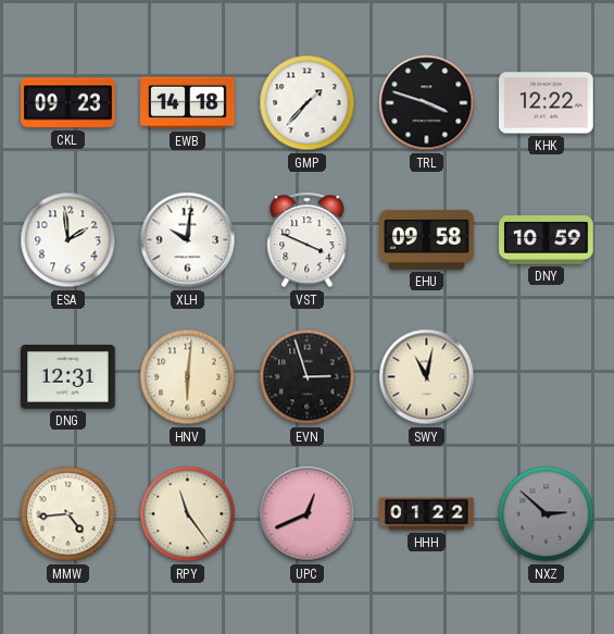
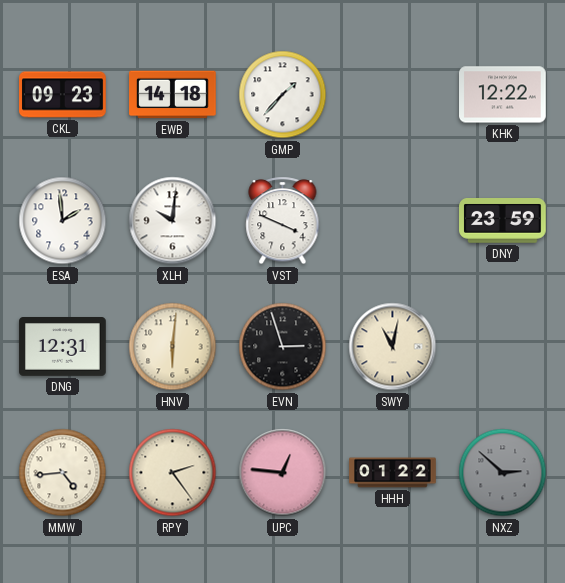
TRL: 3:48 -> none
EHU: 09:58 -> none
DNY: 10:59 -> 23:59
RPY: 11:24 -> 2:24
UPC: 12:41 -> 12:46
